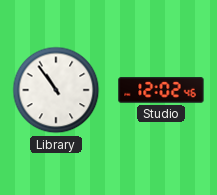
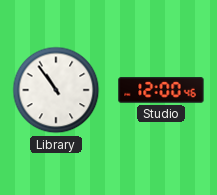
Studio: 12:02 -> 12:00
